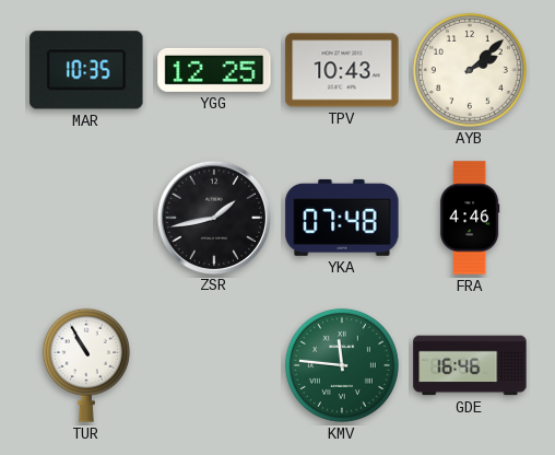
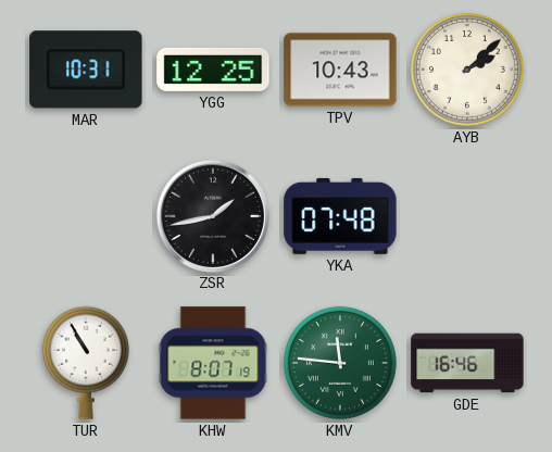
MAR: 10:35 -> 10:31
FRA: 4:46 -> none
KHW: none -> 8:07
